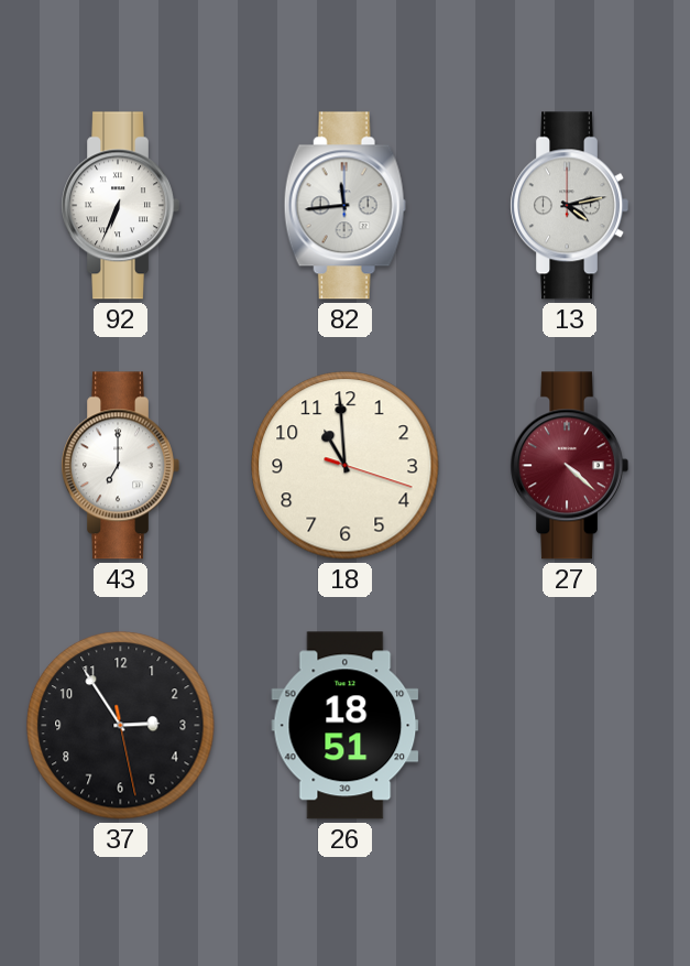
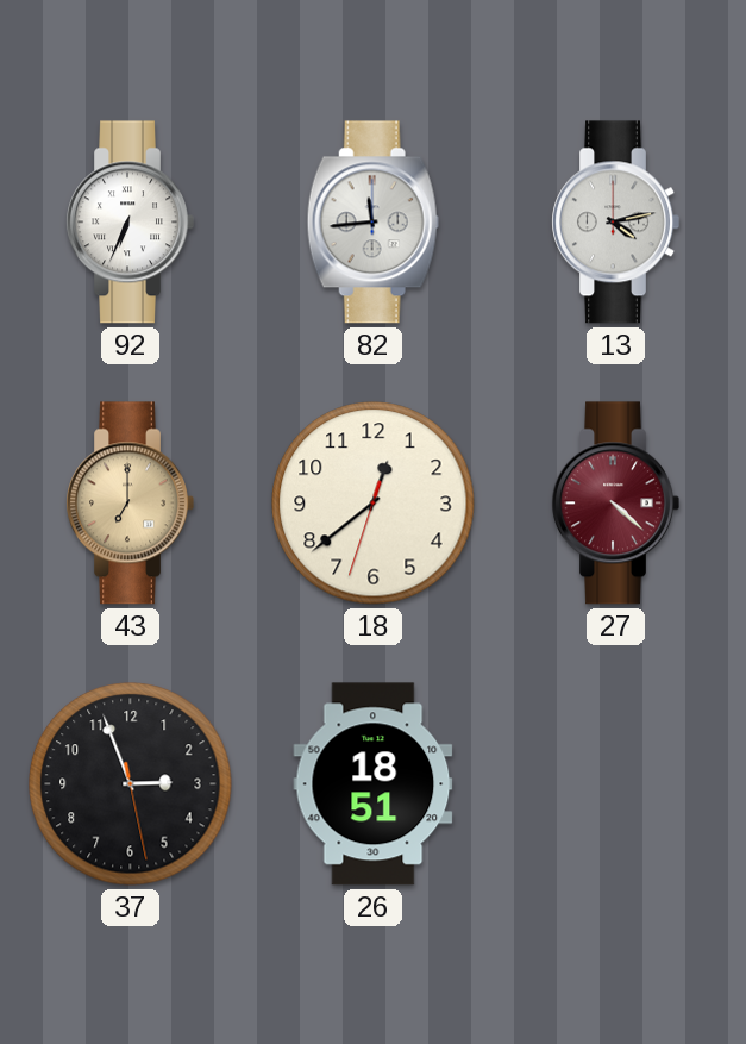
43 dial: white -> champagne
18: 10:59 -> 12:38
37: 2:54 -> 2:56
